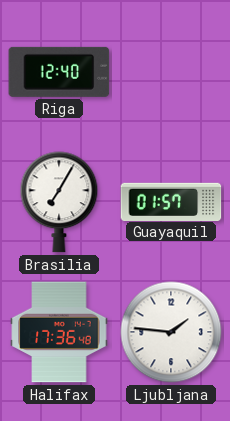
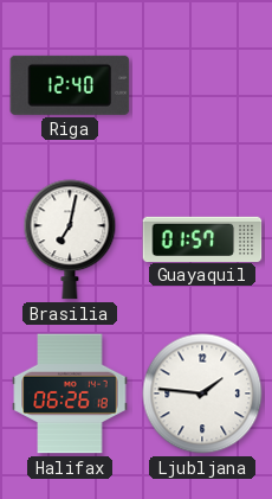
Brasilia: 7:05 -> 7:02
Halifax: 17:36 -> 06:26
